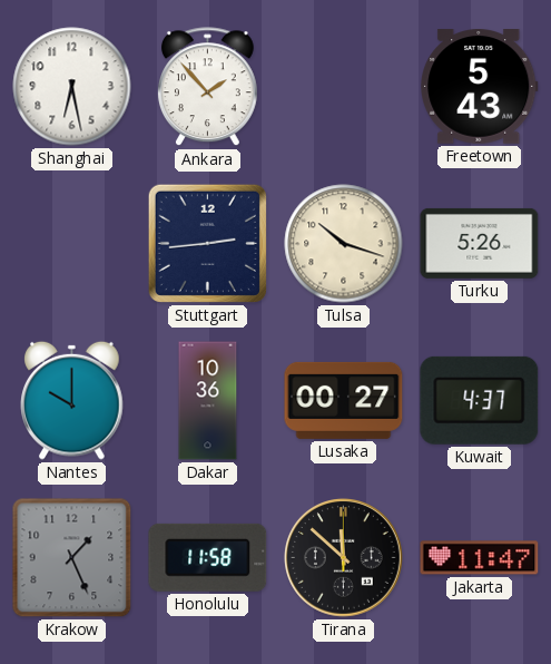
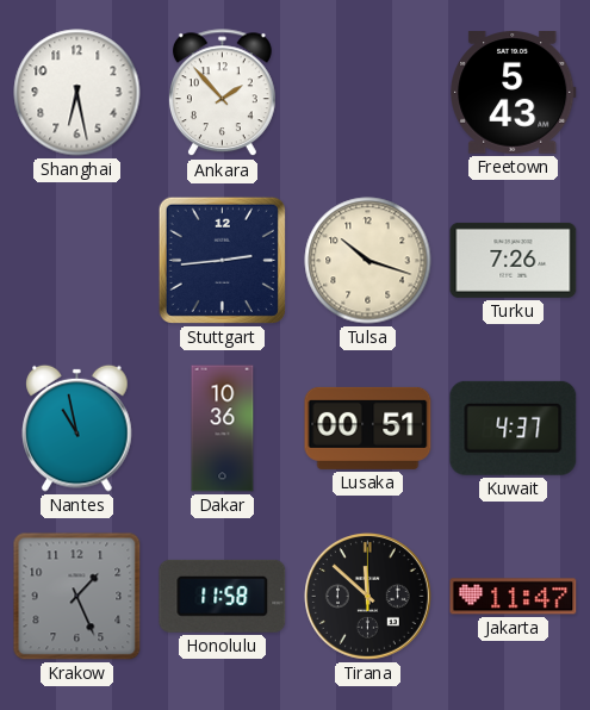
Turku: 5:26 -> 7:26
Nantes: 10:00 -> 10:58
Lusaka: 00:27 -> 00:51
